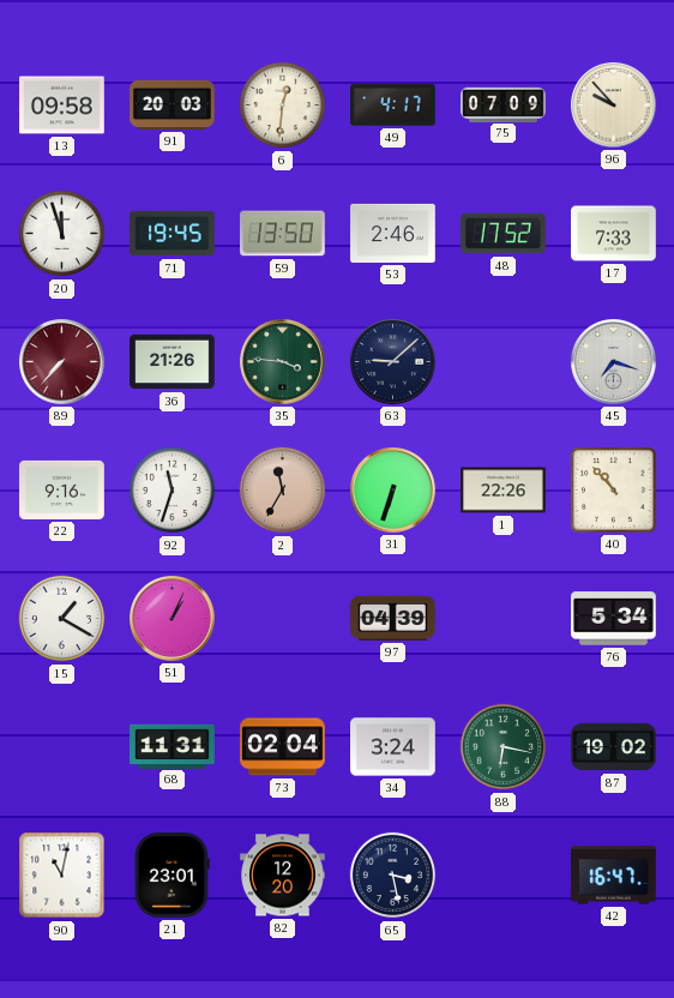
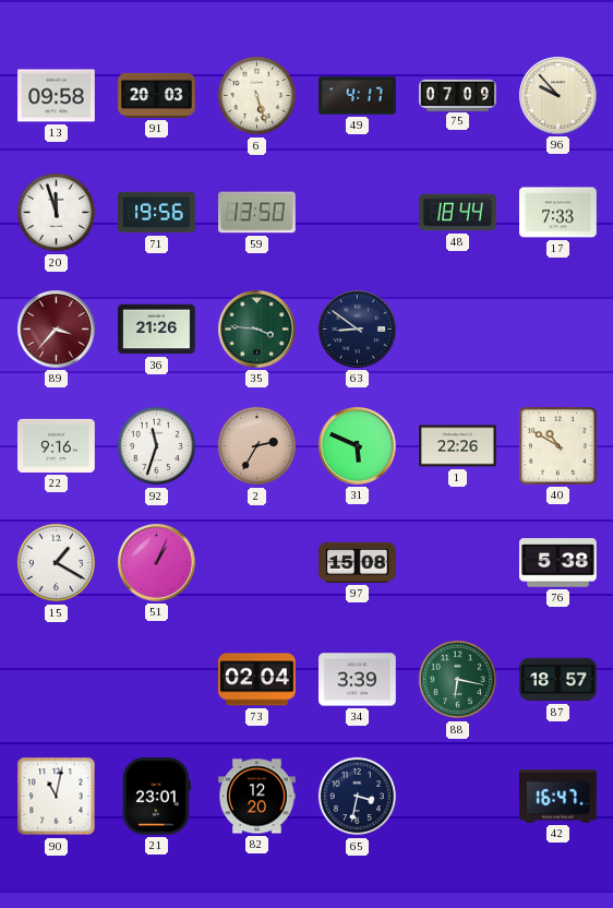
6: 12:31 -> 5:27
71: 19:45 -> 19:56
53: 2:46 -> none
48: 17:52 -> 18:44
89: 7:37 -> 3:37
63: 9:08 -> 8:51
45: 7:18 -> none
2: 11:35 -> 2:35
31: 6:33 -> 5:49
40: 10:53 -> 10:50
97: 04:39 -> 15:08
76: 5:34 -> 5:38
68: 11:31 -> none
34: 3:24 -> 3:39
87: 19:02 -> 18:57
65: 3:28 -> 3:32
